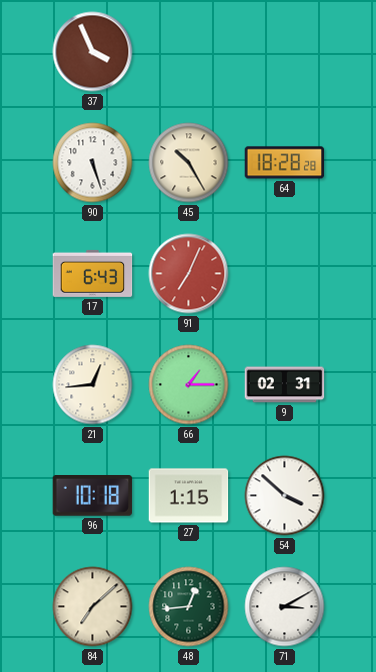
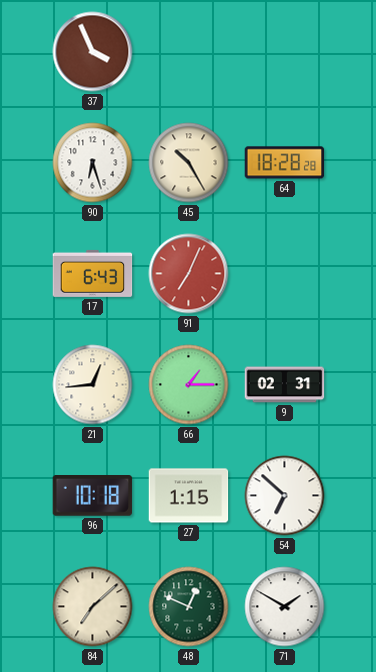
90: 5:27 -> 6:27
54: 3:52 -> 6:52
48: 12:44 -> 12:49
71: 3:10 -> 1:50
